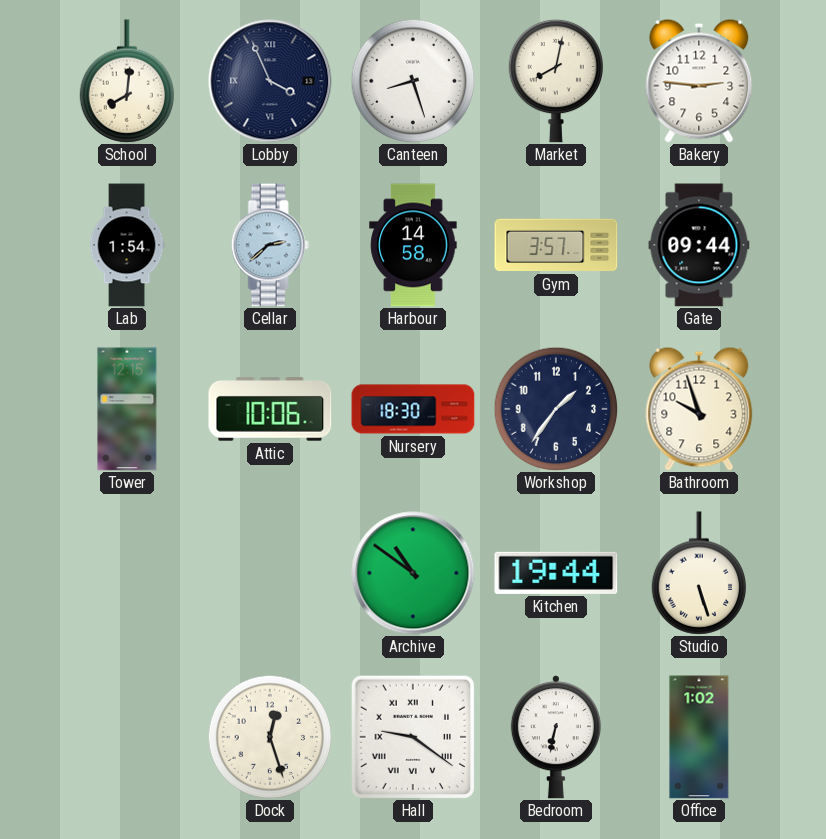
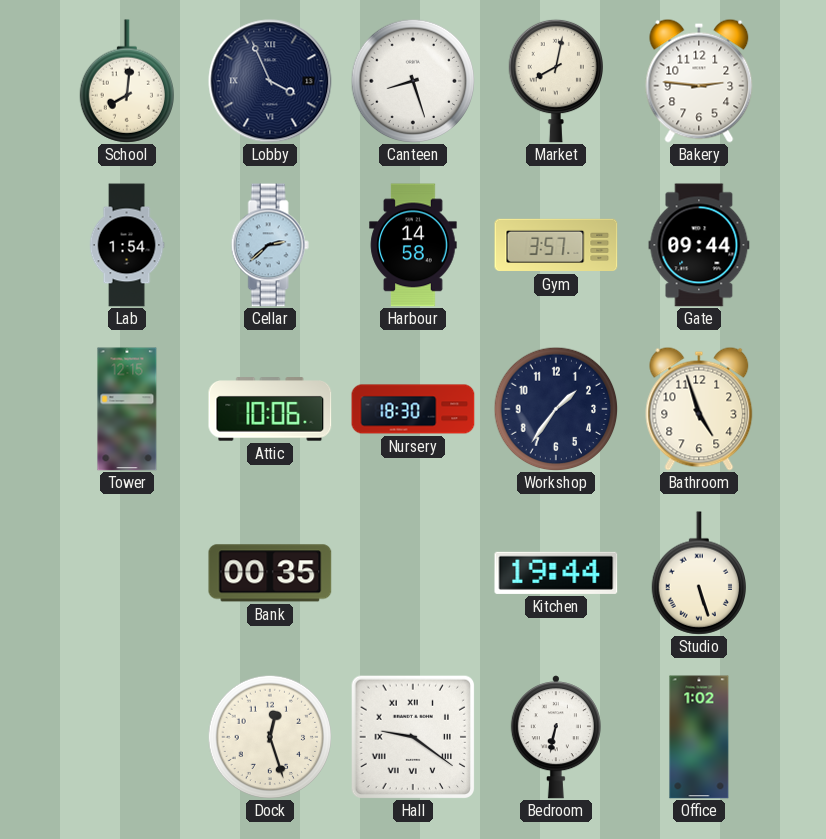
Bathroom: 9:57 -> 4:57
Bank: none -> 00:35
Archive: 10:51 -> none
